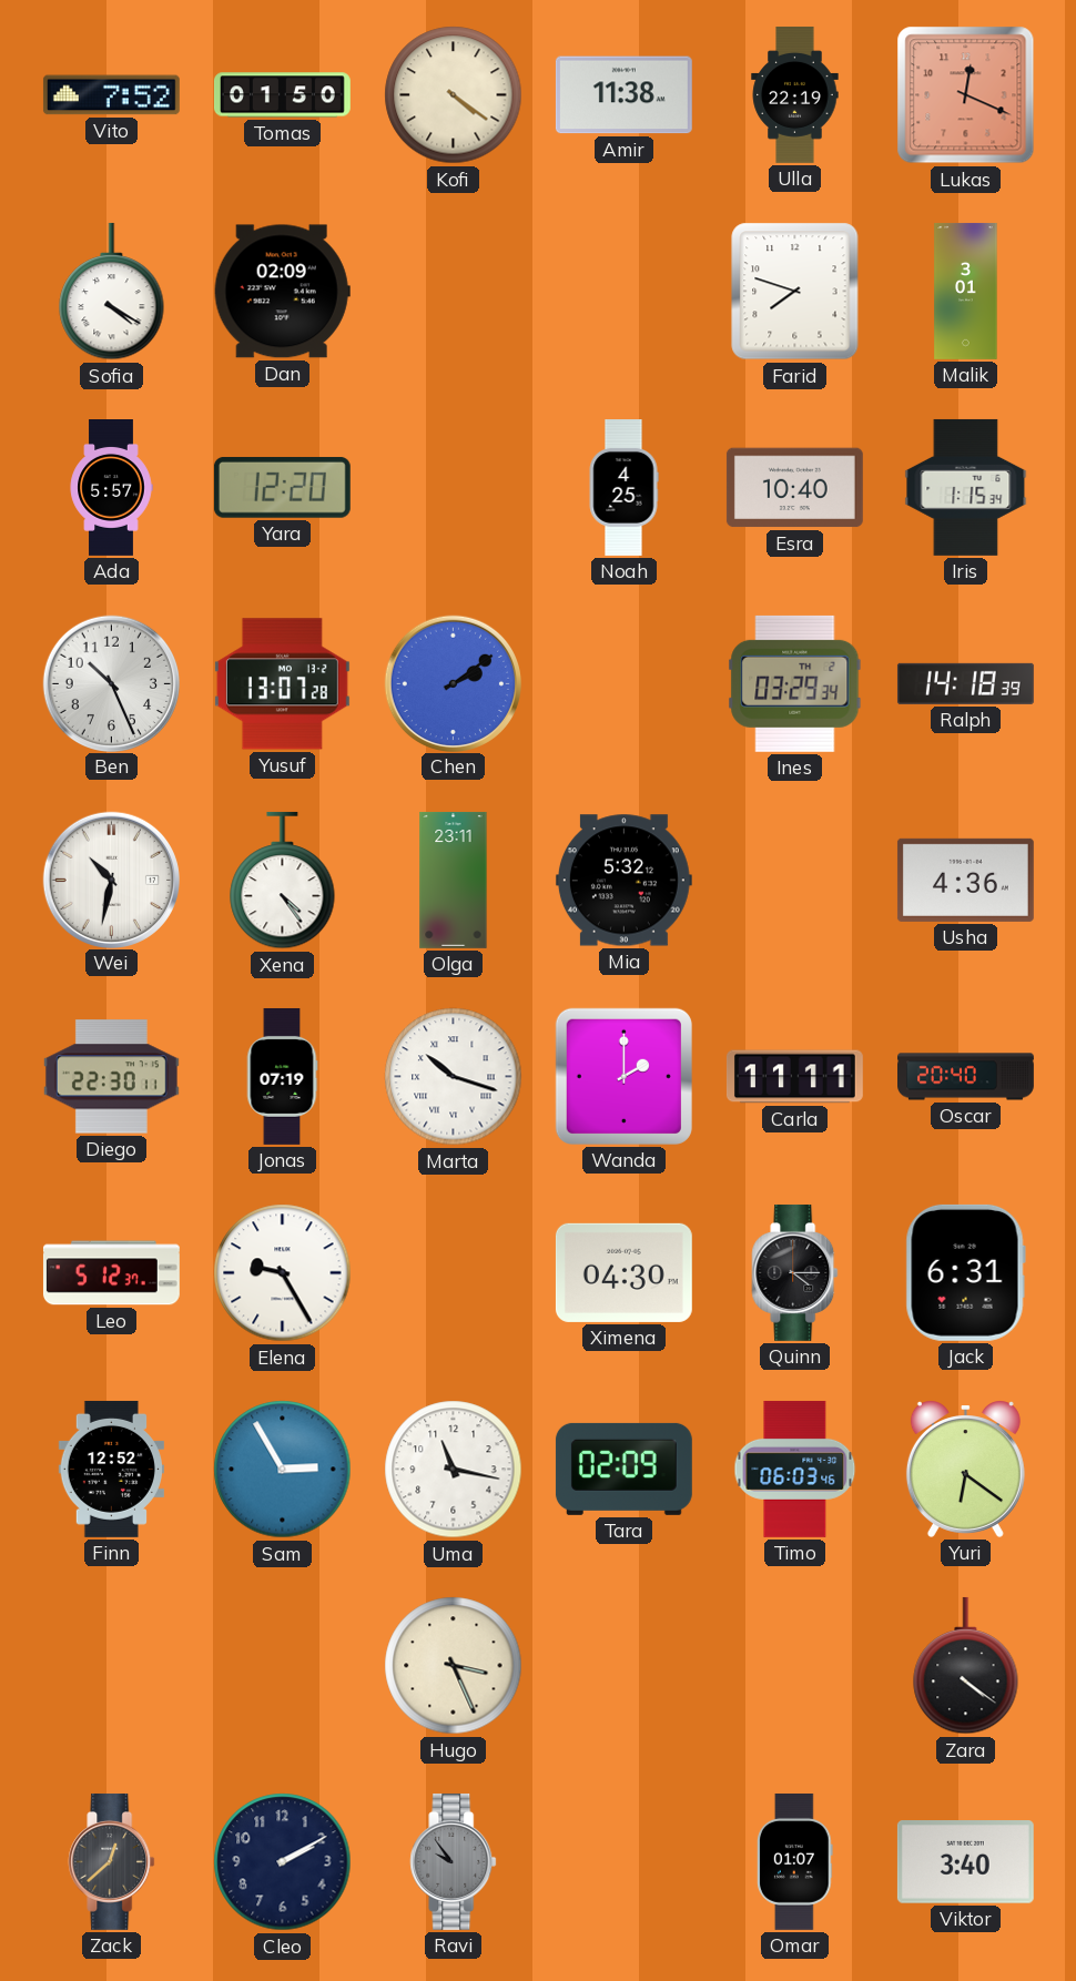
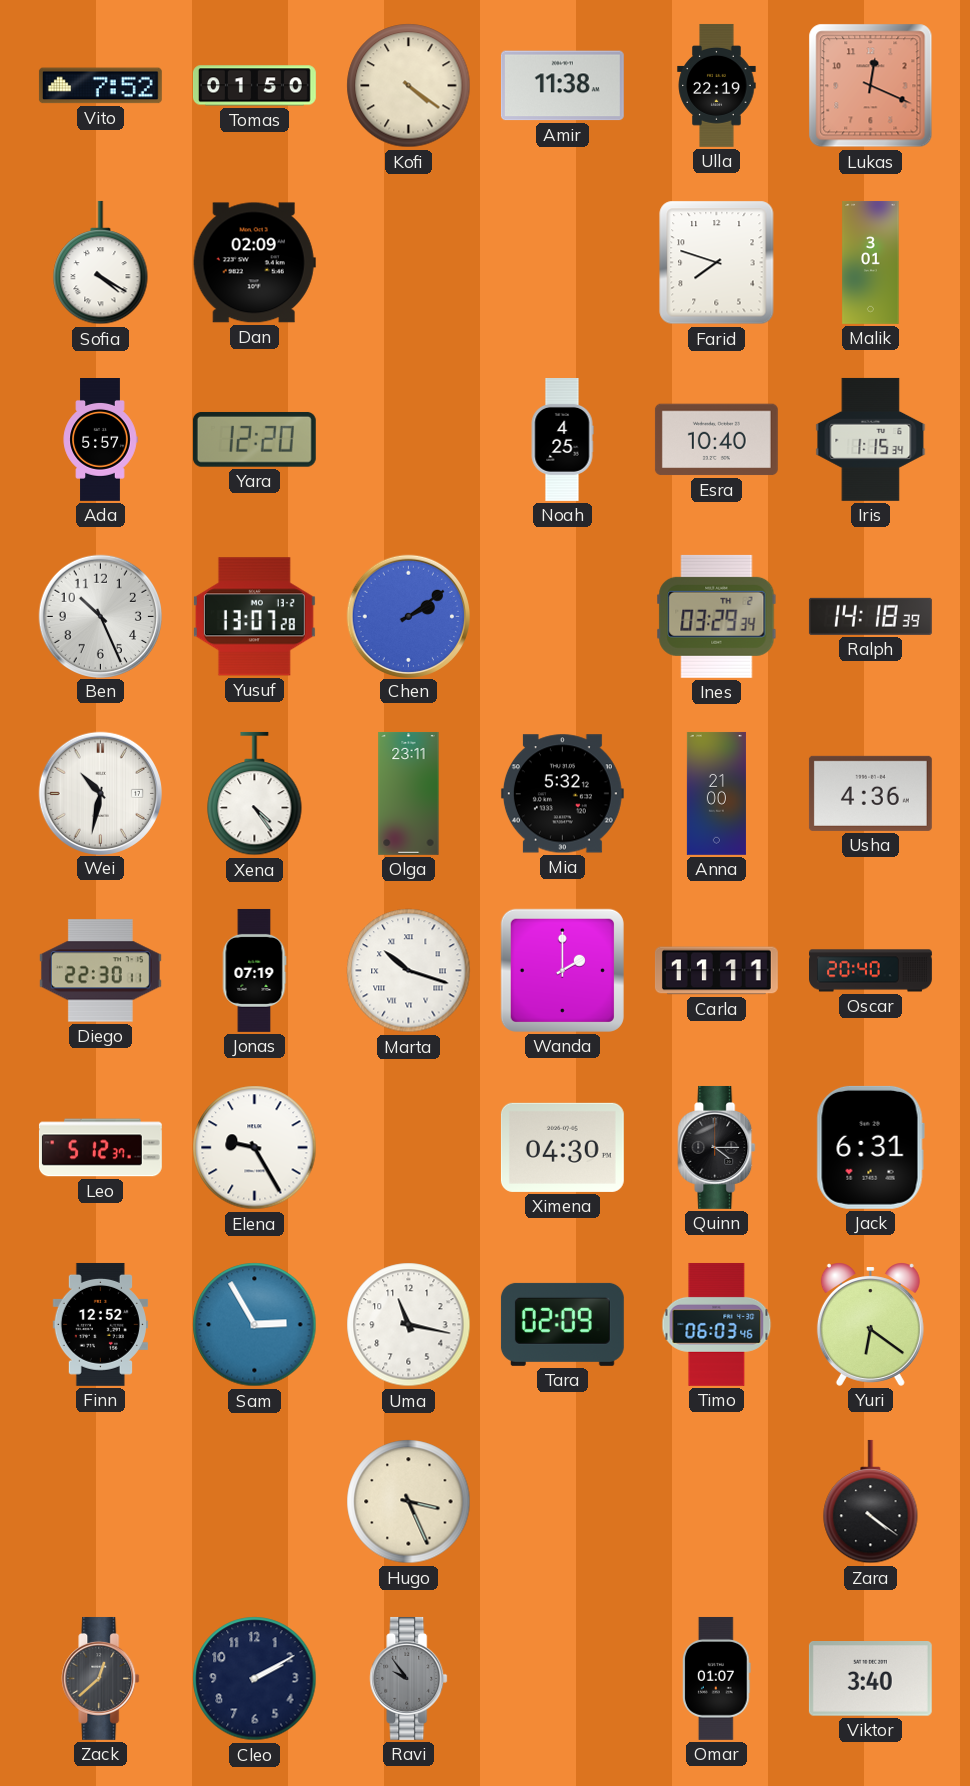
Anna: none -> 21:00
